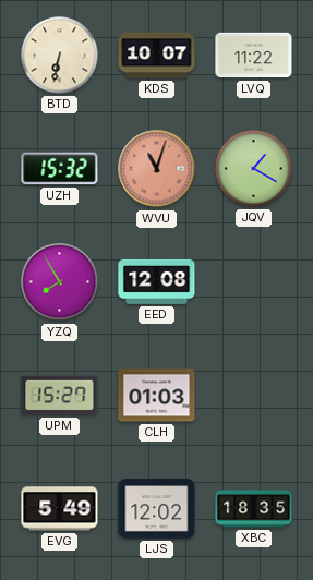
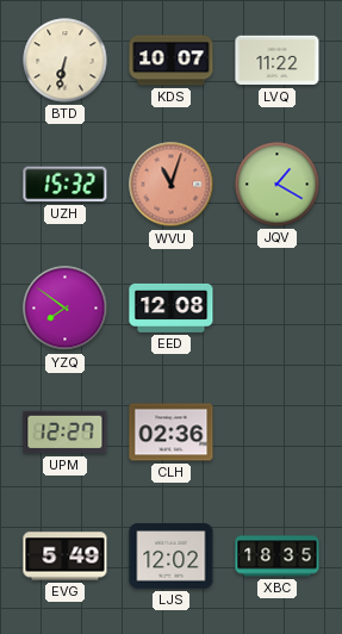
YZQ: 7:55 -> 7:51
UPM: 15:27 -> 12:27
CLH: 01:03 -> 02:36
